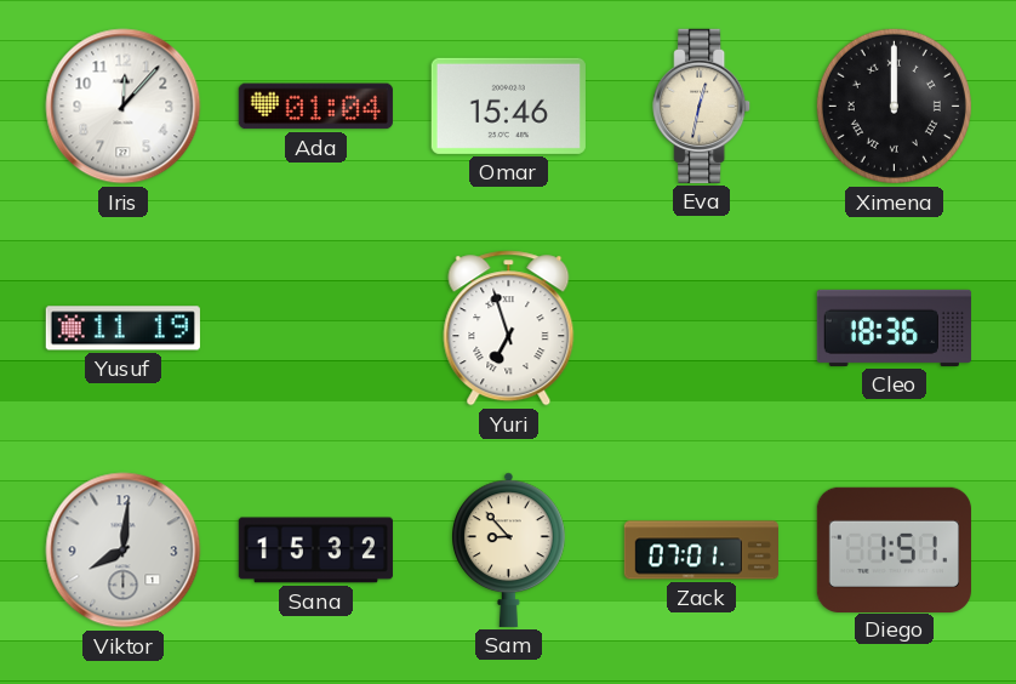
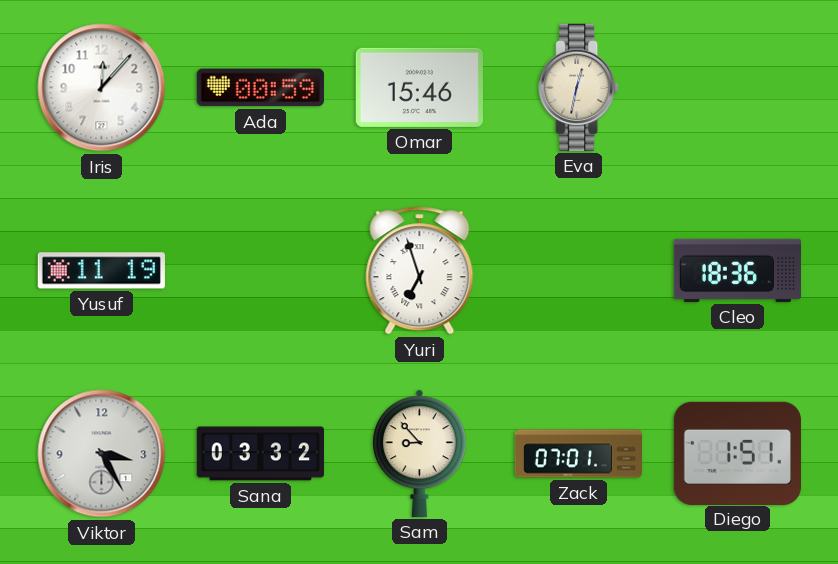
Ada: 01:04 -> 00:59
Ximena: 12:00 -> none
Viktor: 8:01 -> 3:25
Sana: 15:32 -> 03:32
